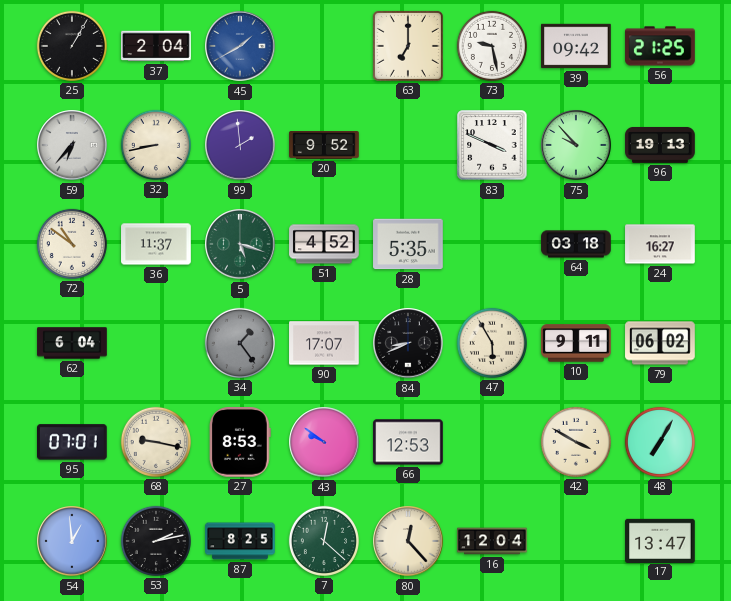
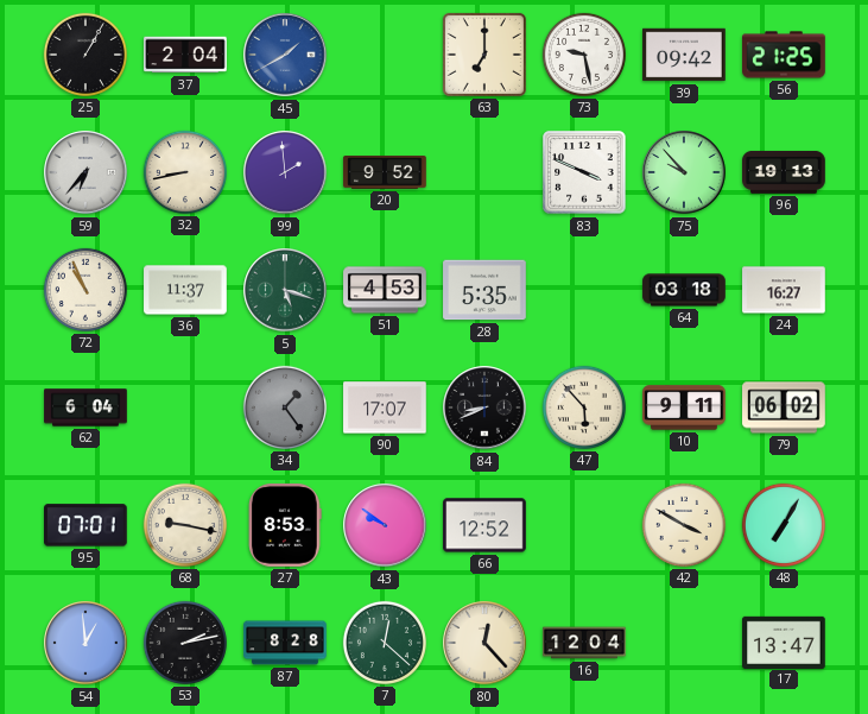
72: 10:51 -> 10:56
51: 4:52 -> 4:53
47: 5:55 -> 5:53
66: 12:53 -> 12:52
87: 8:25 -> 8:28
